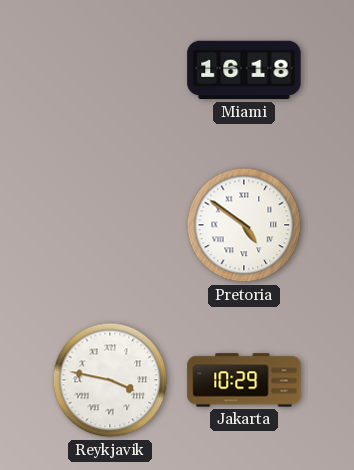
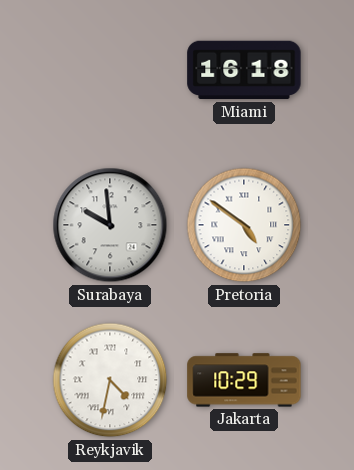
Surabaya: none -> 9:59
Reykjavik: 3:47 -> 4:32
